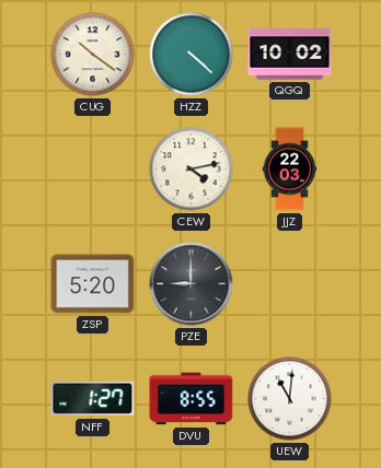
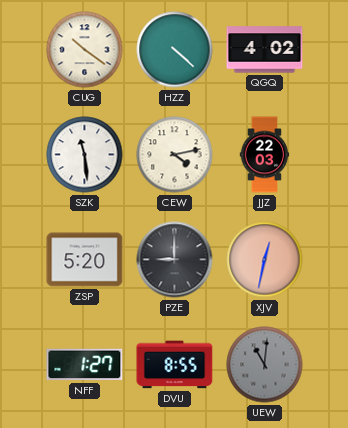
QGQ: 10:02 -> 4:02
SZK: none -> 11:29
XJV: none -> 12:32
UEW dial: white -> grey
